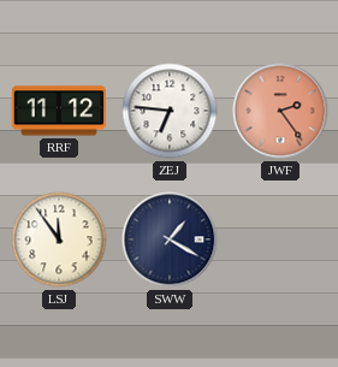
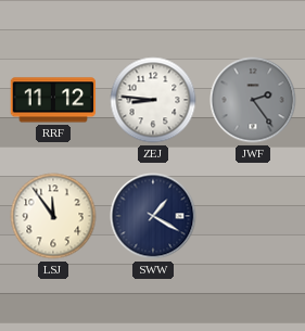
ZEJ: 6:46 -> 8:46
JWF dial: salmon -> grey
